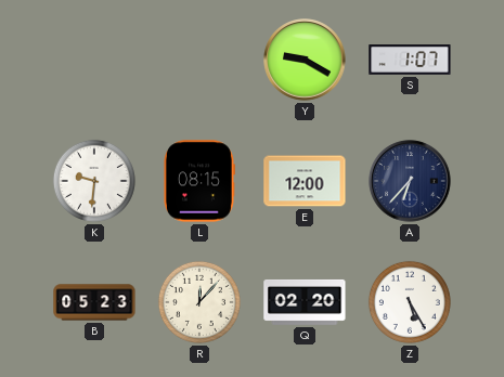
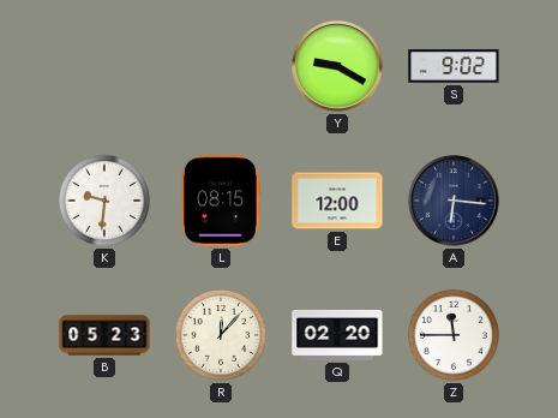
S: 1:07 -> 9:02
A: 6:37 -> 6:16
Z: 5:25 -> 11:45
